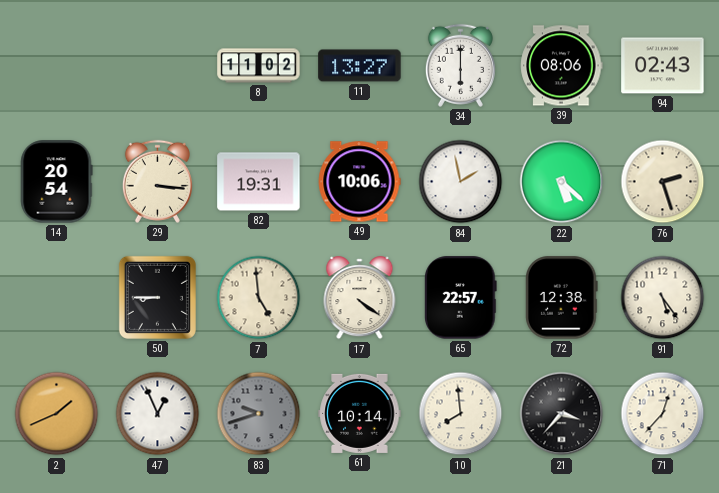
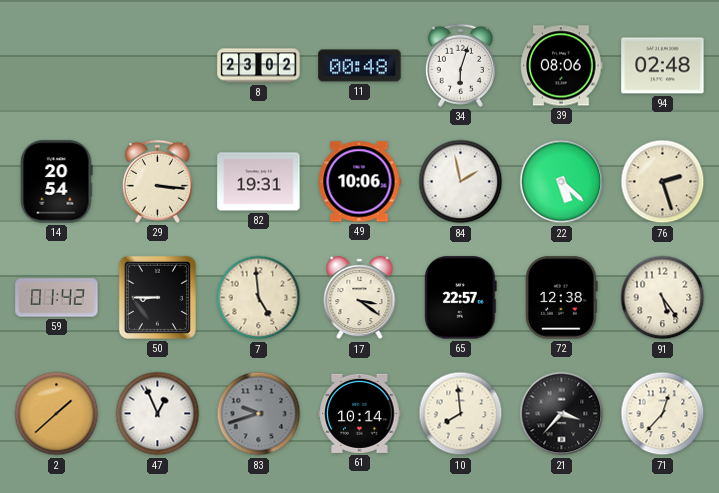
8: 11:02 -> 23:02
11: 13:27 -> 00:48
34: 6:00 -> 6:03
94: 02:43 -> 02:48
59: none -> 01:42
17: 4:21 -> 3:21
2: 1:41 -> 1:38
